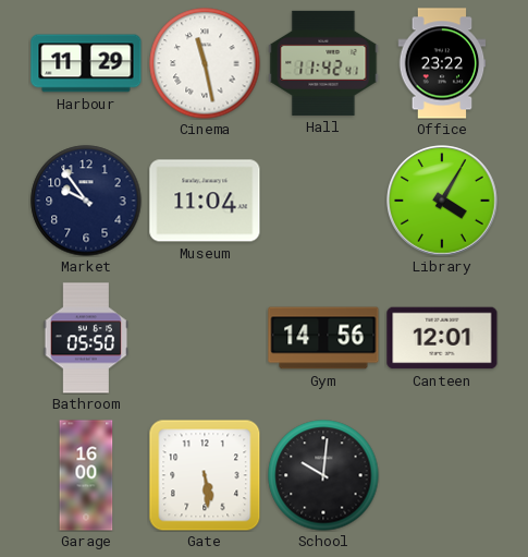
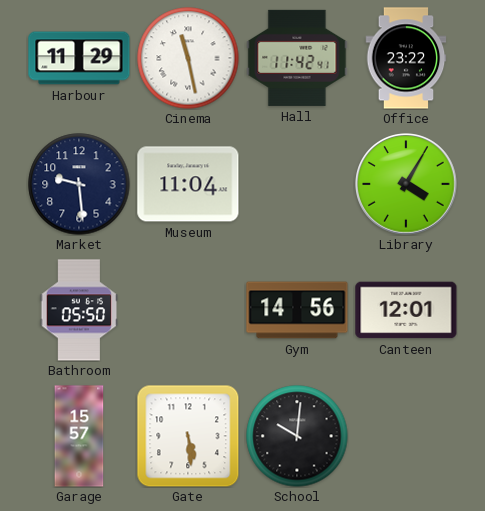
Market: 9:54 -> 9:29
Garage: 16:00 -> 15:57
